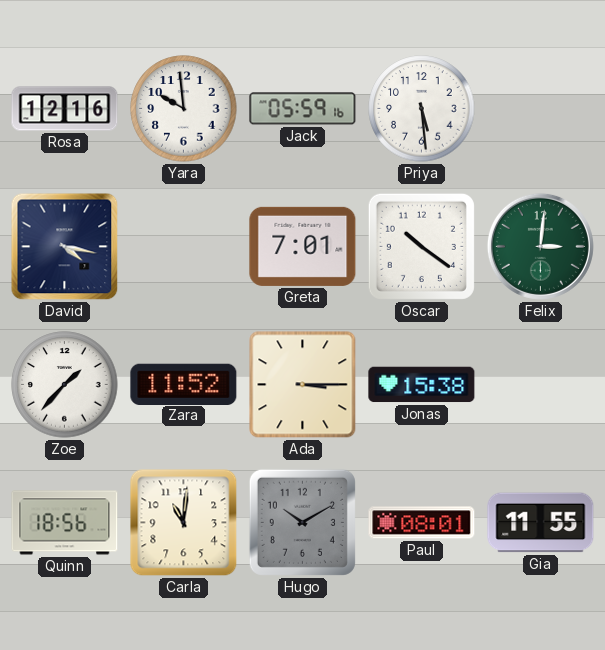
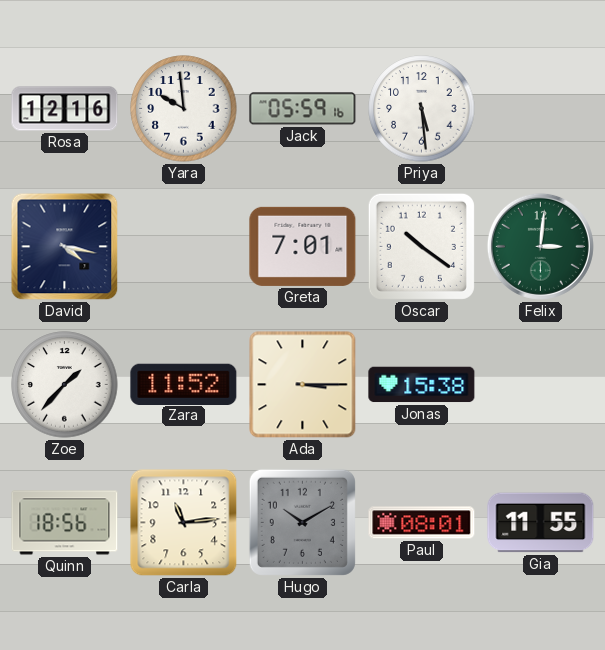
Carla: 11:01 -> 11:14
